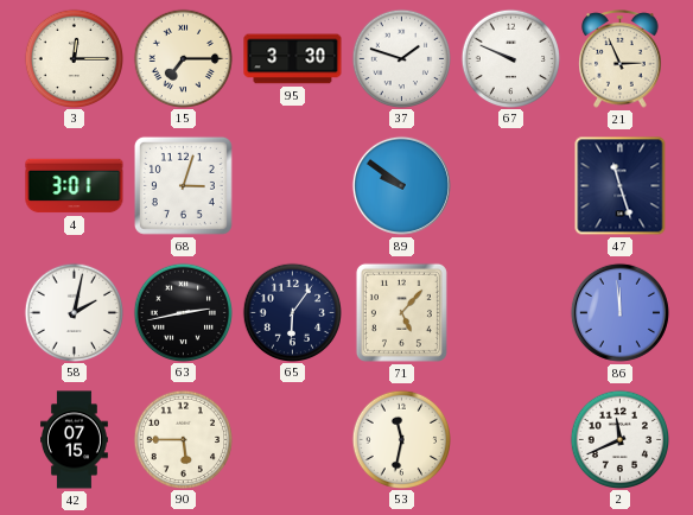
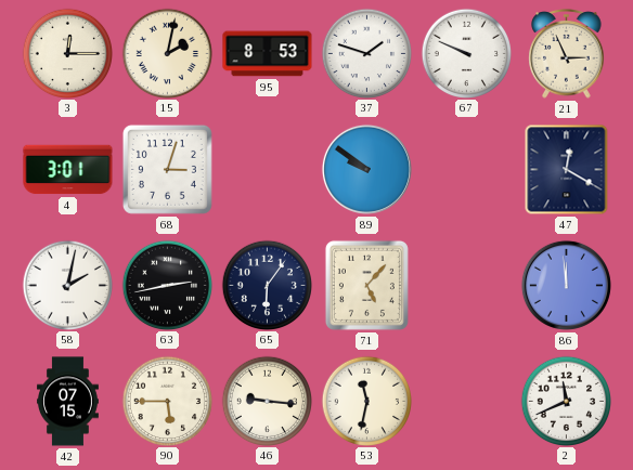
15: 7:15 -> 2:02
95: 3:30 -> 8:53
47: 11:27 -> 12:20
46: none -> 9:16
